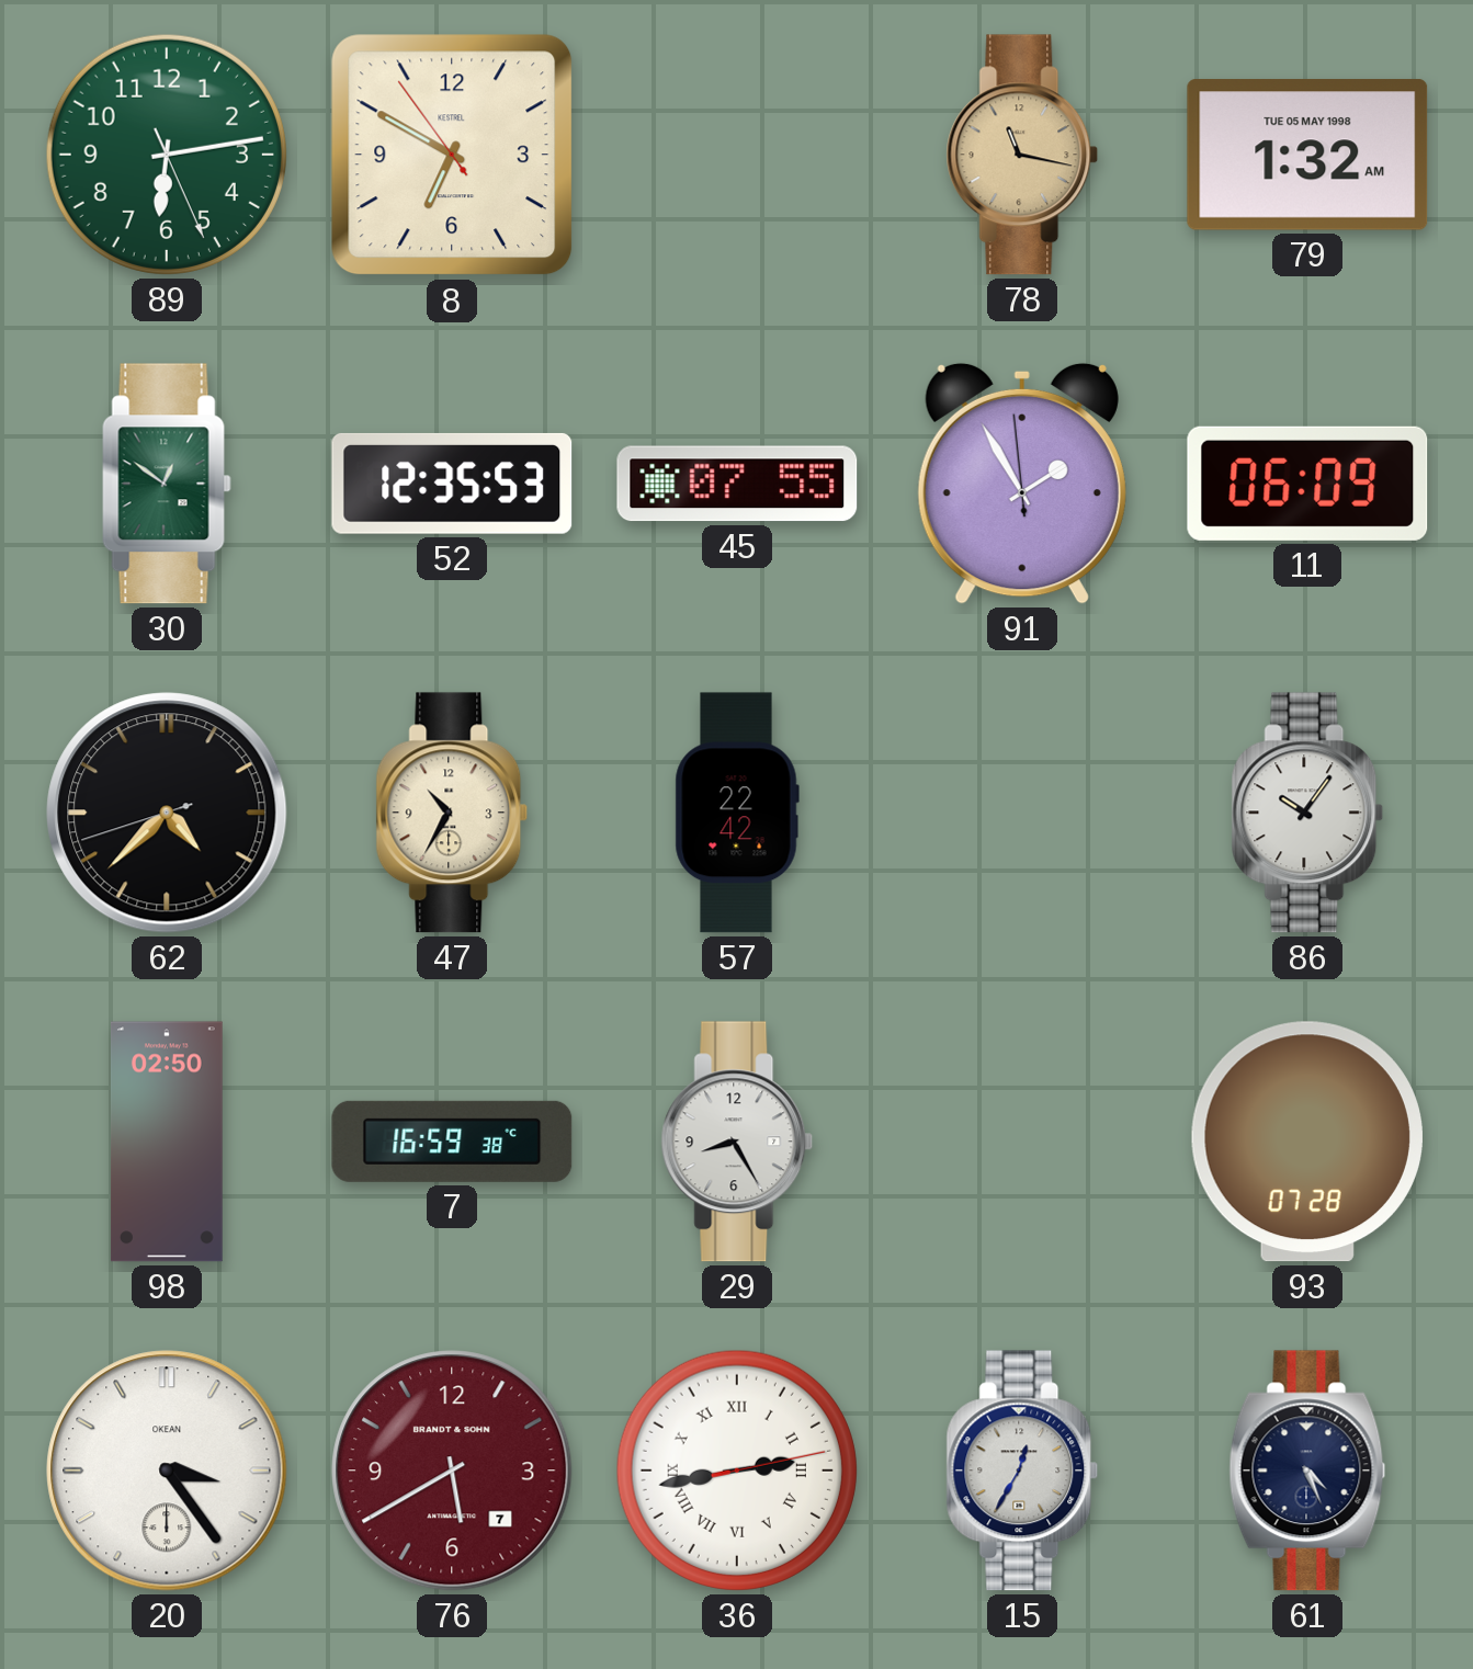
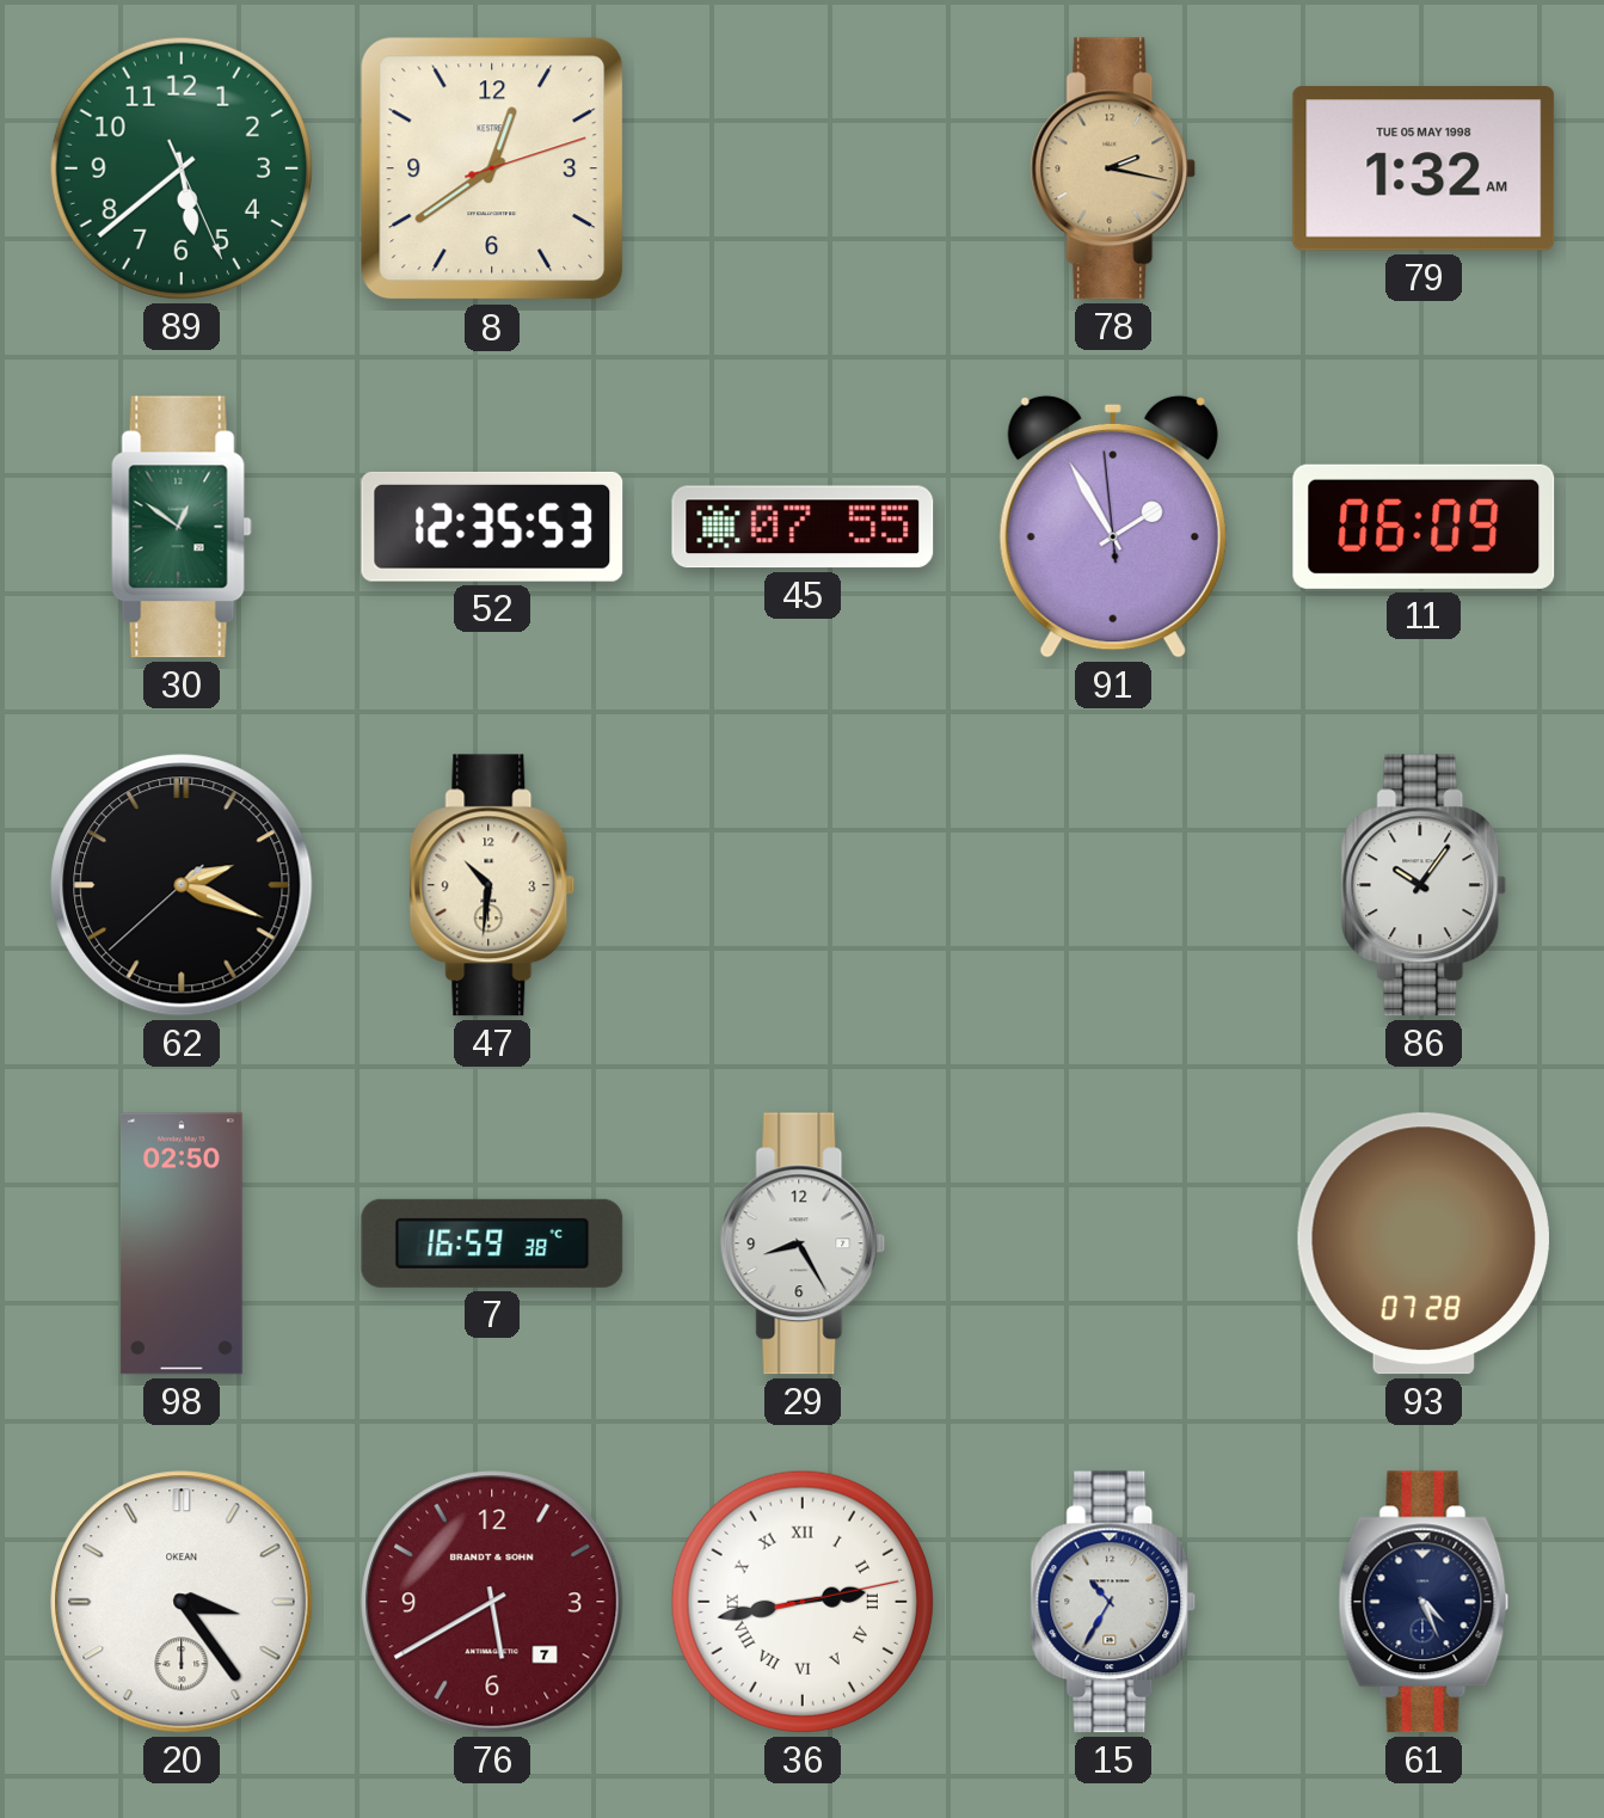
89: 6:13 -> 5:38
8: 6:49 -> 12:39
78: 11:17 -> 2:17
62: 4:37 -> 2:18
47: 10:35 -> 10:31
57: 22:42 -> none
15: 12:35 -> 10:35
